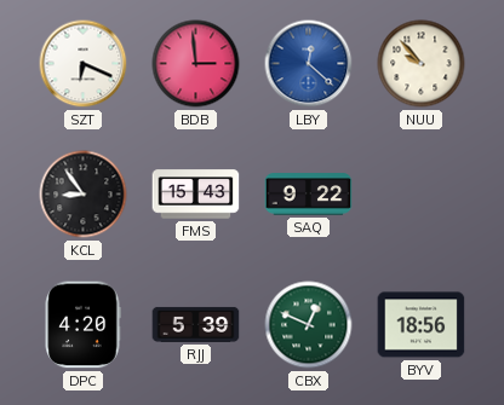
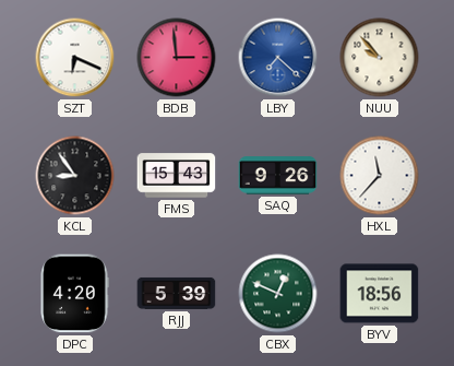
LBY: 12:22 -> 7:22
SAQ: 9:22 -> 9:26
HXL: none -> 11:37
